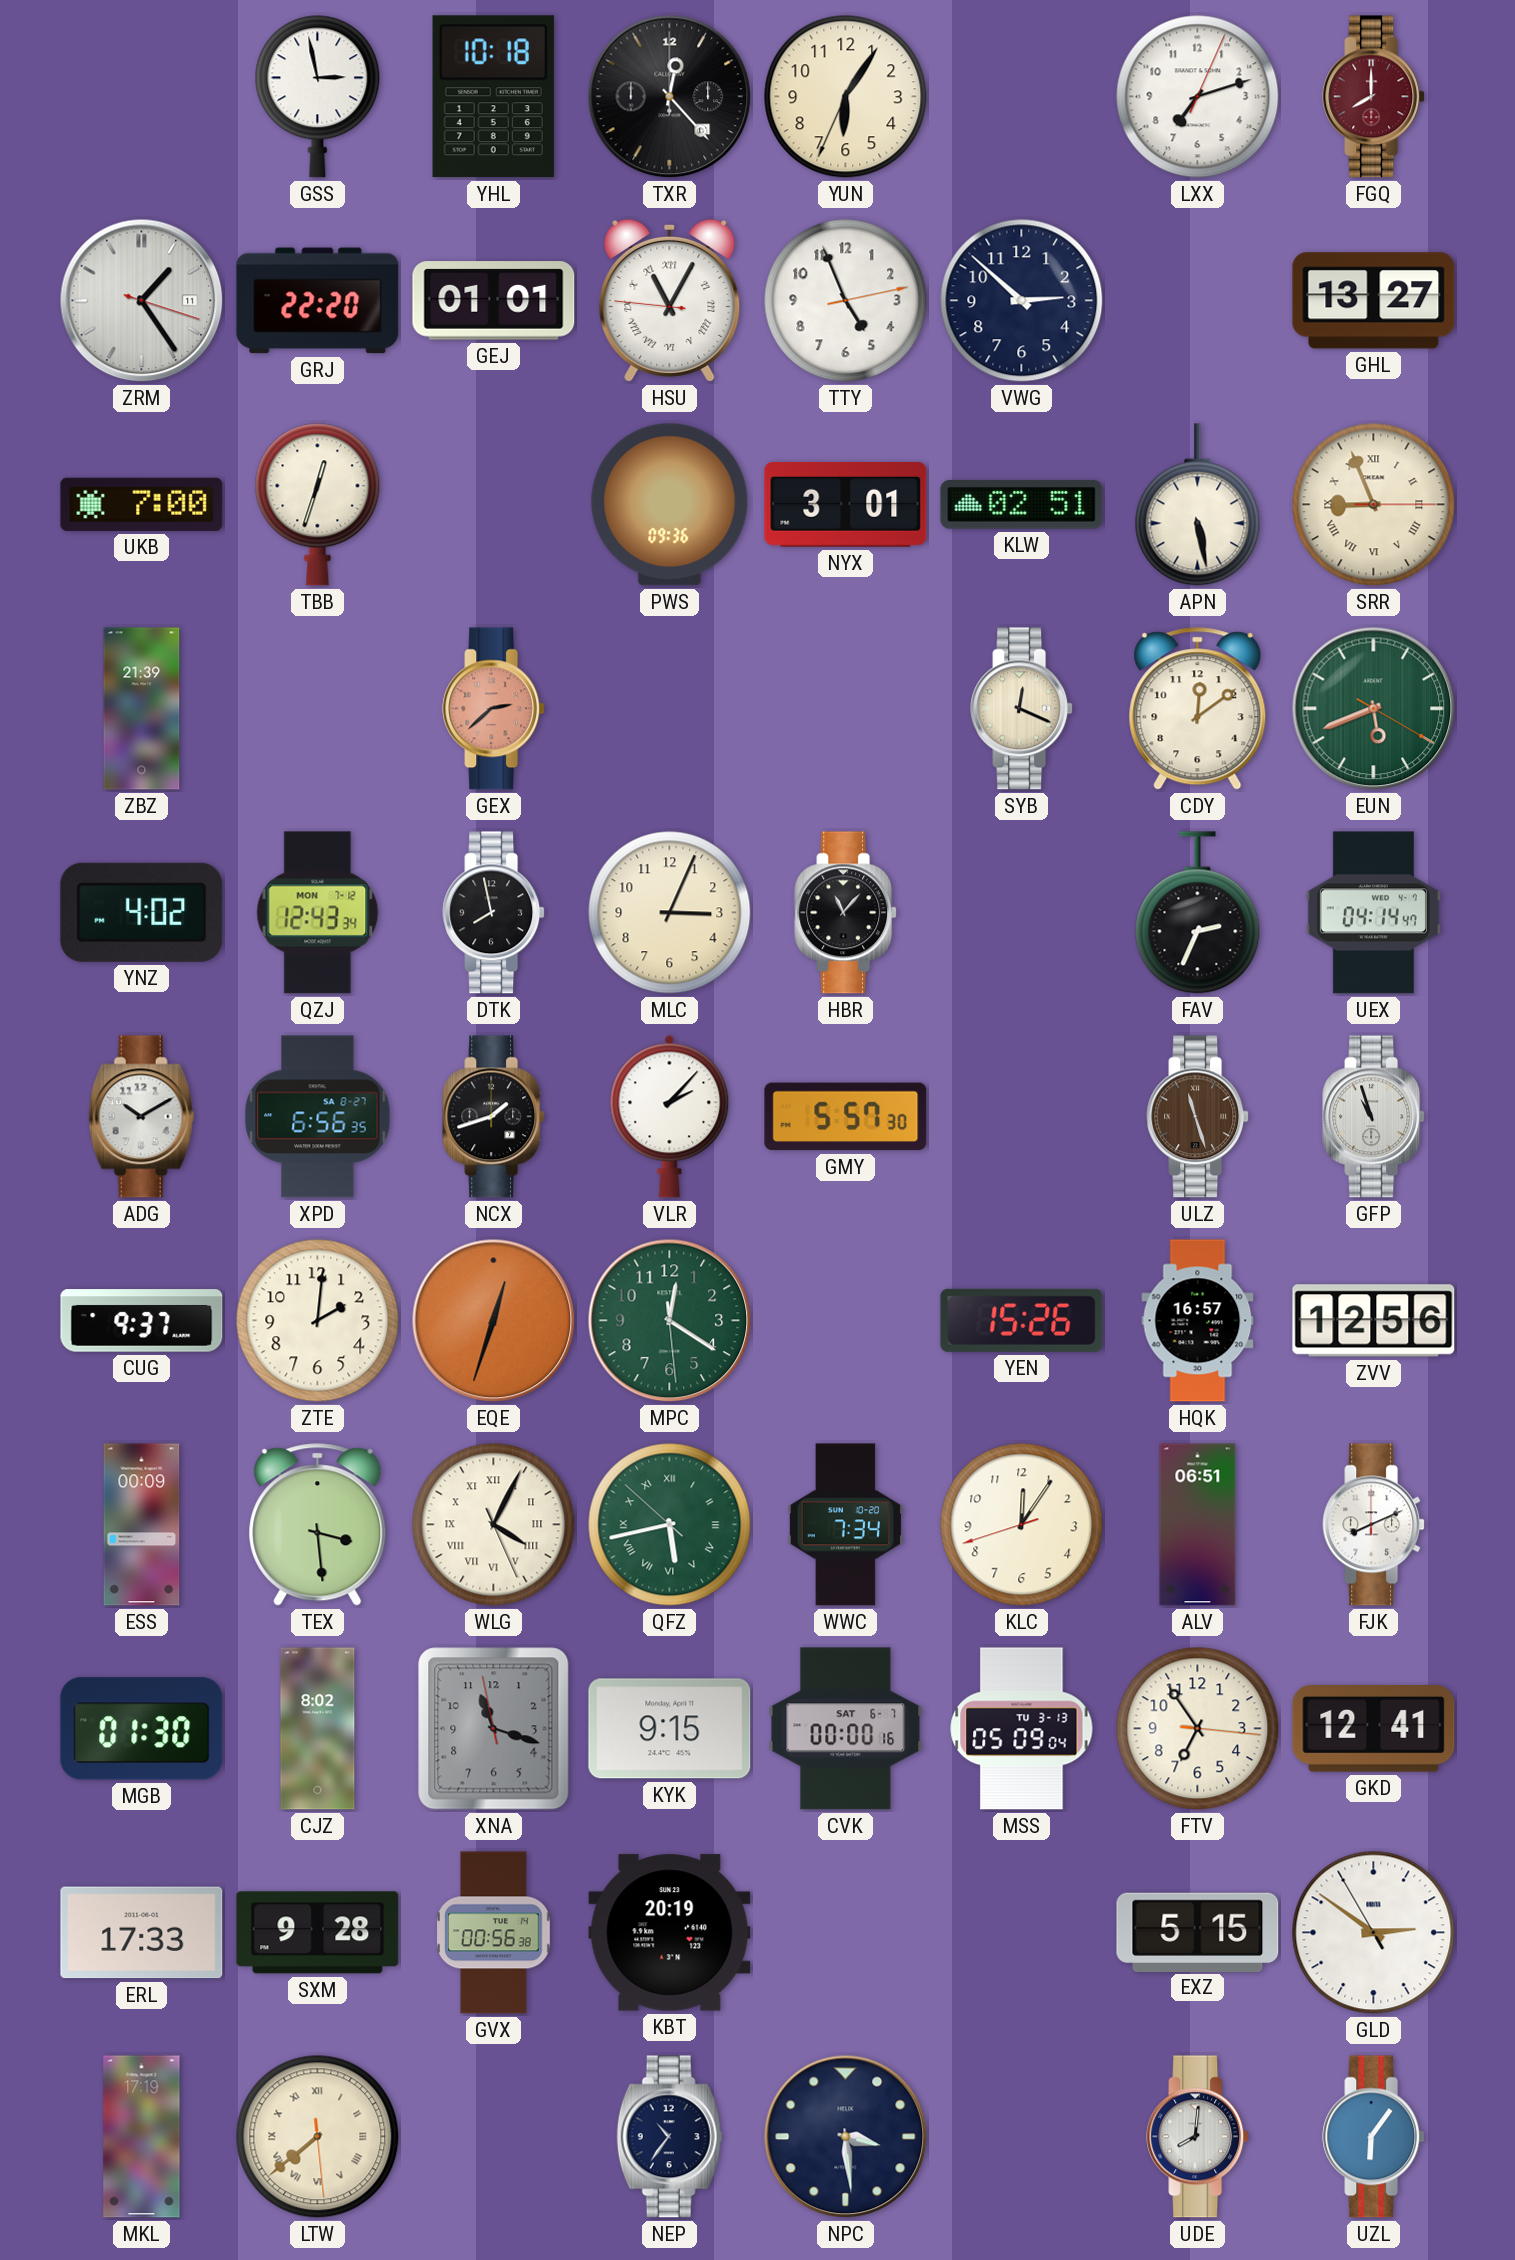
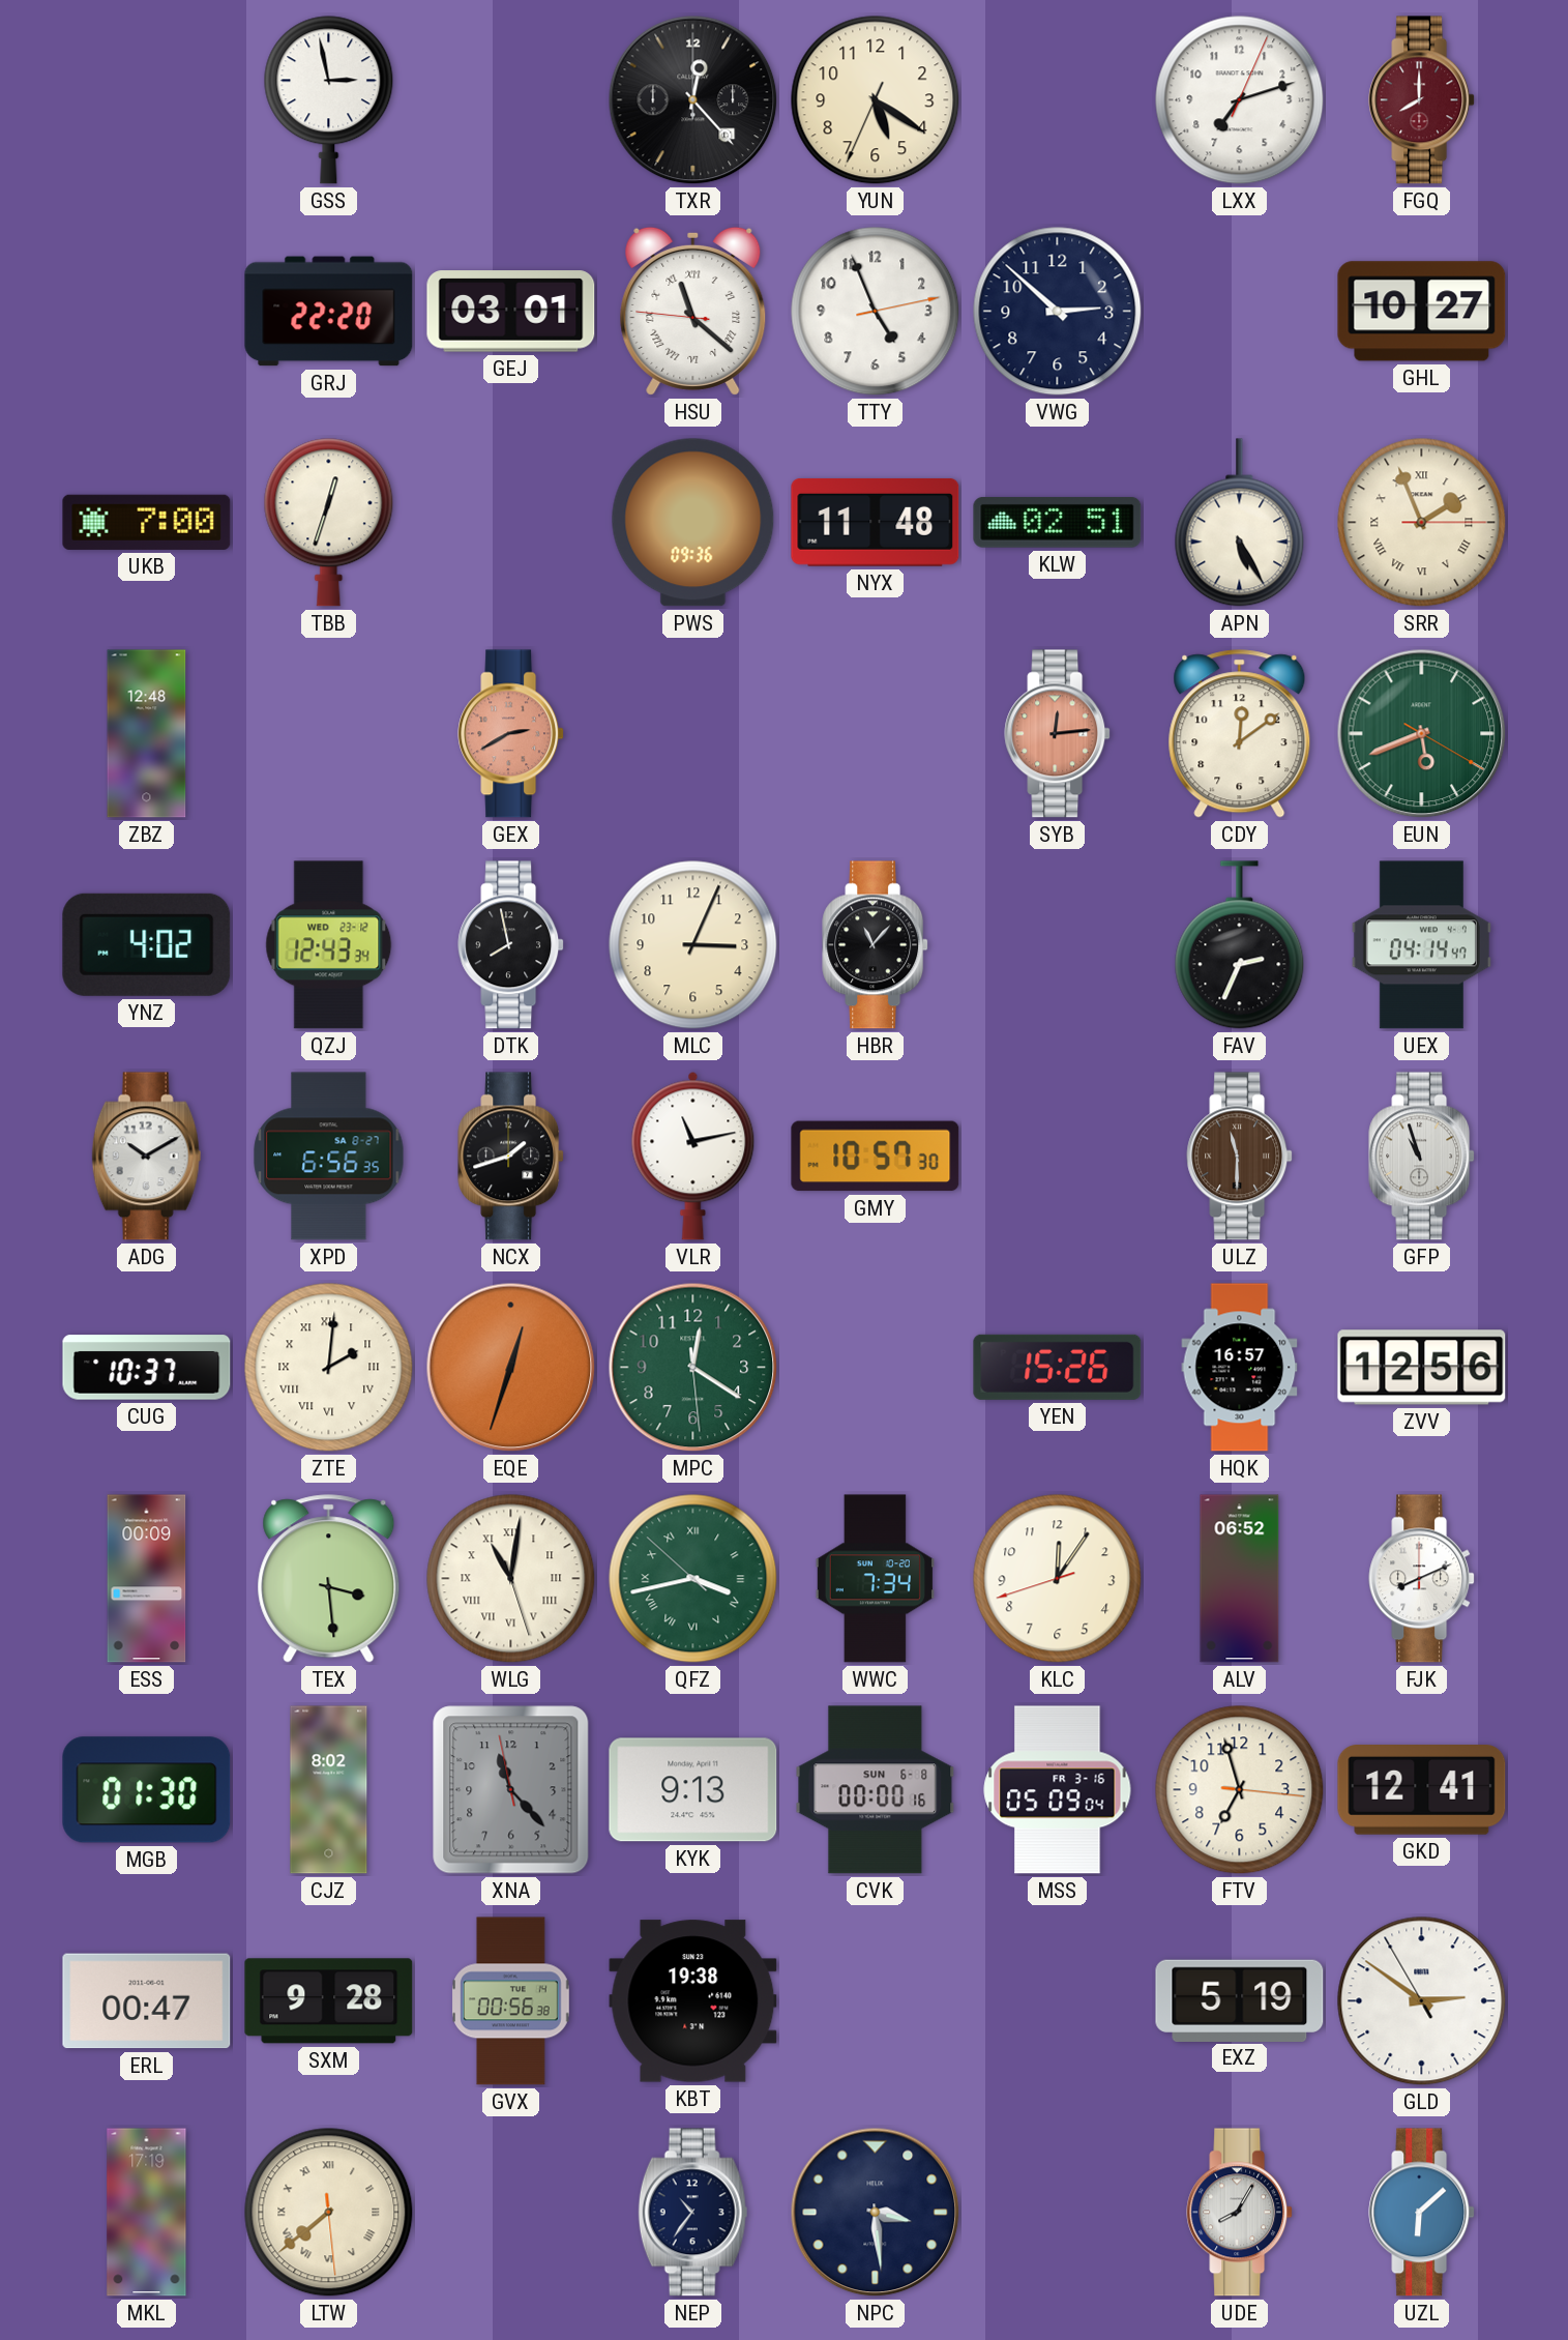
YHL: 10:18 -> none
YUN: 6:05 -> 5:20
ZRM: 1:24 -> none
GEJ: 01:01 -> 03:01
HSU: 11:04 -> 11:21
GHL: 13:27 -> 10:27
NYX: 3:01 -> 11:48
APN: 5:28 -> 5:25
SRR: 8:56 -> 1:56
ZBZ: 21:39 -> 12:48
GEX: 2:38 -> 2:40
SYB: 12:19 -> 12:14
SYB dial: cream -> salmon
QZJ date: MON 7-12 -> WED 23-12
VLR: 2:07 -> 11:13
GMY: 5:57 -> 10:57
ULZ: 11:27 -> 11:30
CUG: 9:37 -> 10:37
ZTE numerals: Arabic -> Roman
WLG: 4:04 -> 11:01
QFZ: 5:42 -> 3:42
ALV: 06:51 -> 06:52
XNA: 11:17 -> 11:22
KYK: 9:15 -> 9:13
CVK date: SAT 6-7 -> SUN 6-8
MSS date: TU 3-13 -> FR 3-16
FTV: 6:54 -> 6:57
ERL: 17:33 -> 00:47
KBT: 20:19 -> 19:38
EXZ: 5:15 -> 5:19
UDE: 8:01 -> 8:05
UZL: 6:06 -> 6:08
